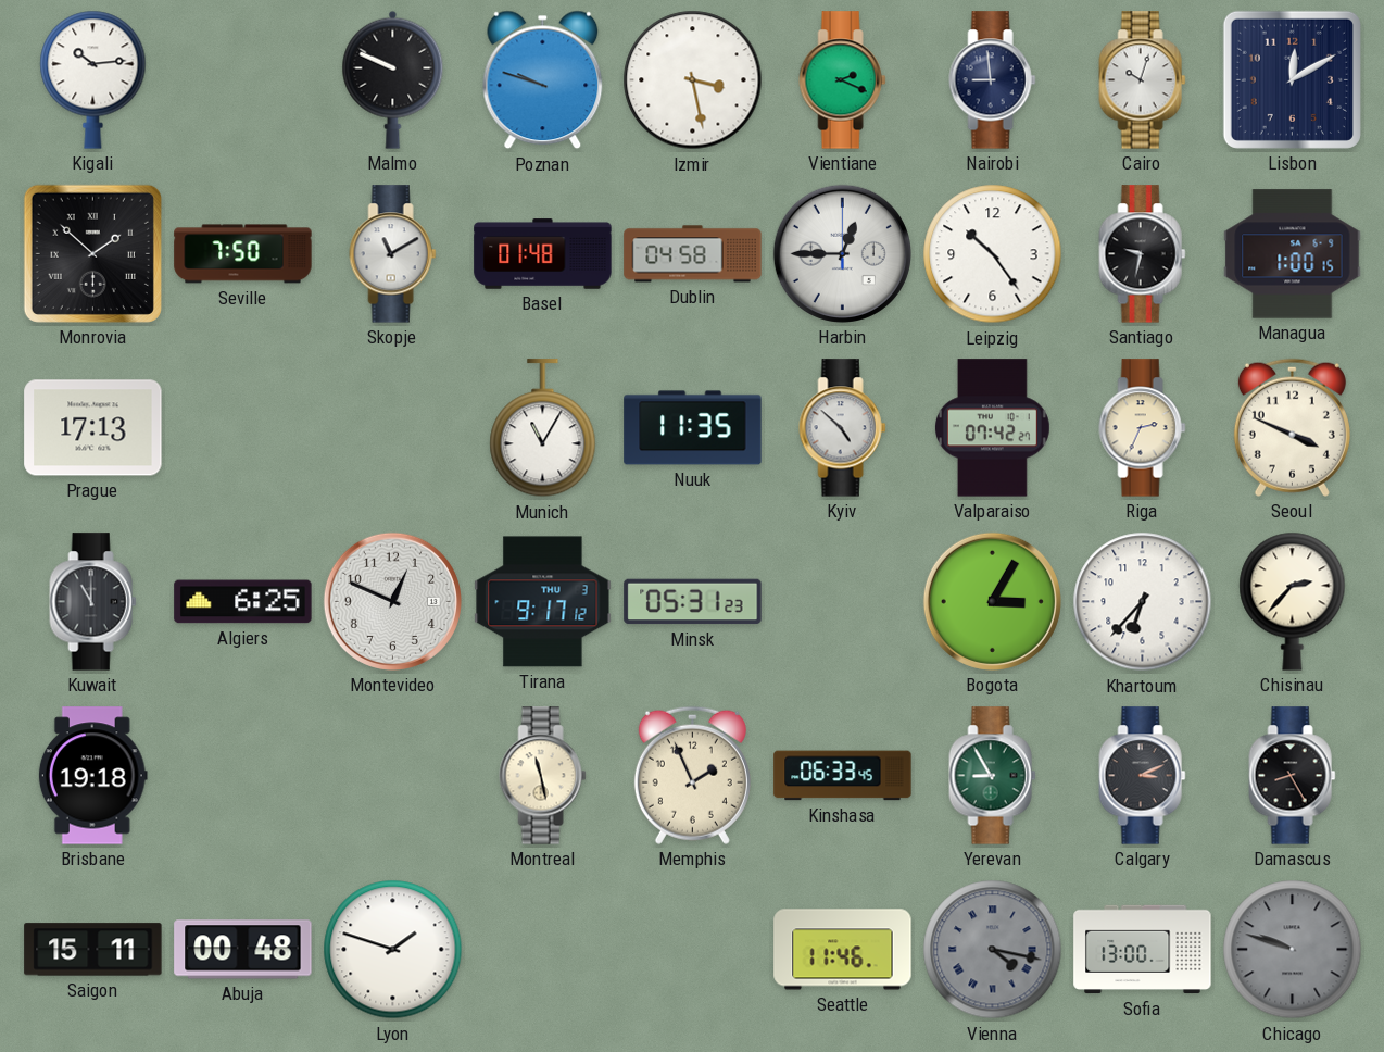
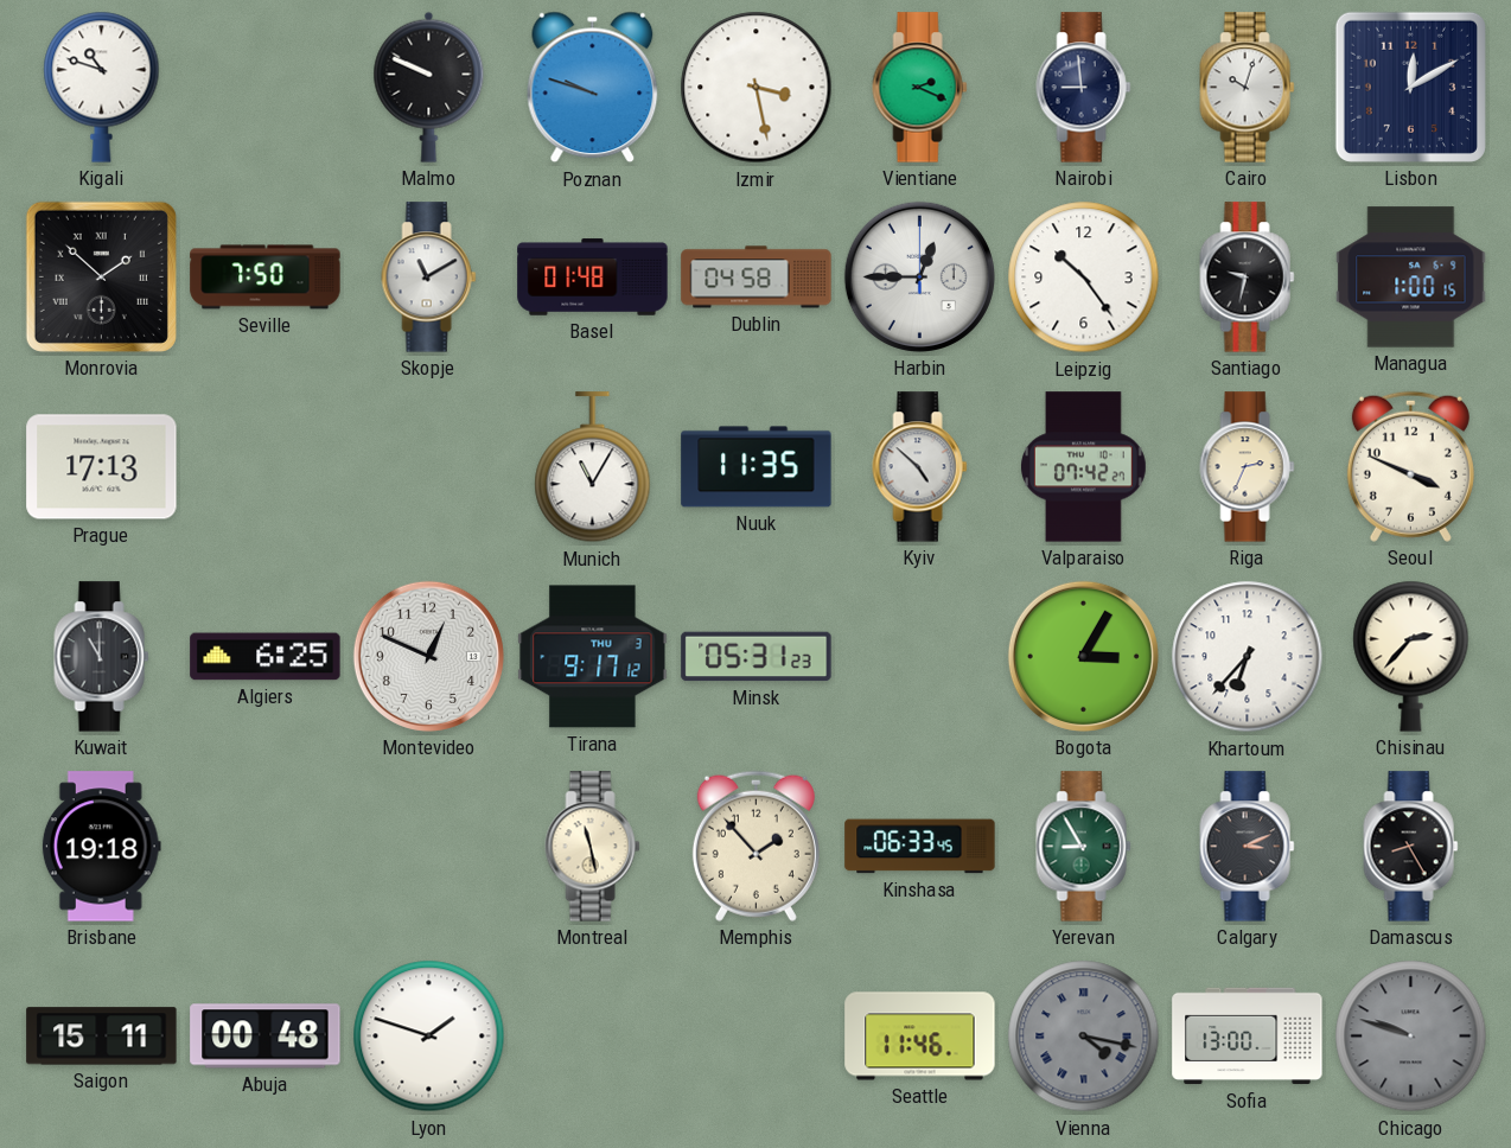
Kigali: 10:14 -> 10:48
Memphis: 1:56 -> 1:53
